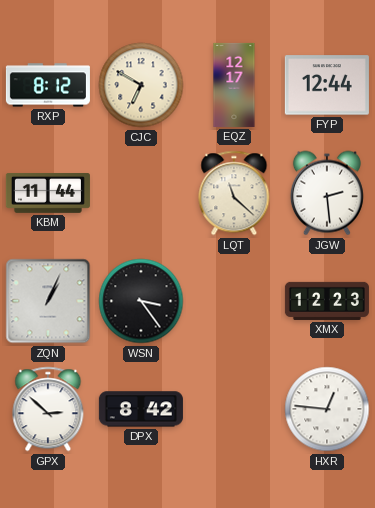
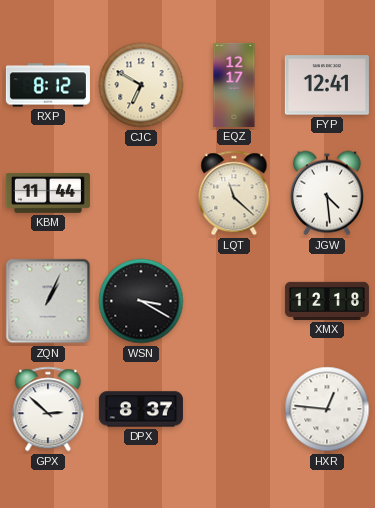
FYP: 12:44 -> 12:41
JGW: 2:29 -> 4:29
WSN: 3:24 -> 3:20
XMX: 12:23 -> 12:18
DPX: 8:42 -> 8:37
